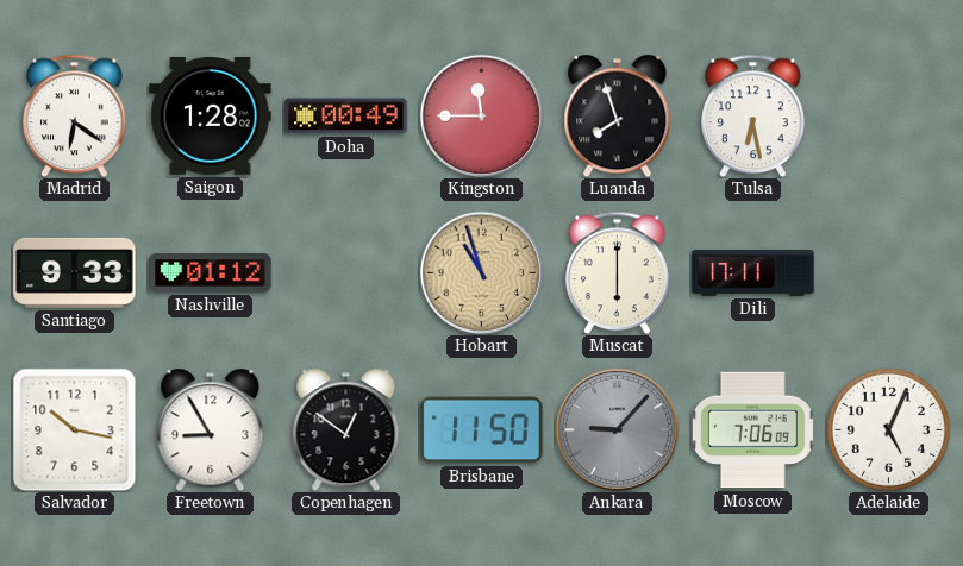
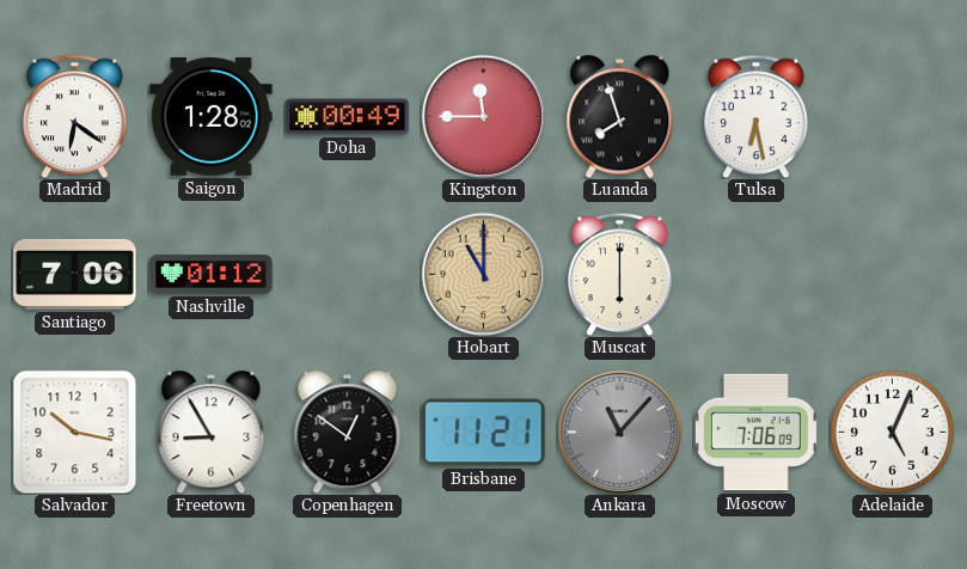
Santiago: 9:33 -> 7:06
Hobart: 10:57 -> 11:00
Dili: 17:11 -> none
Brisbane: 11:50 -> 11:21
Ankara: 9:07 -> 11:07
